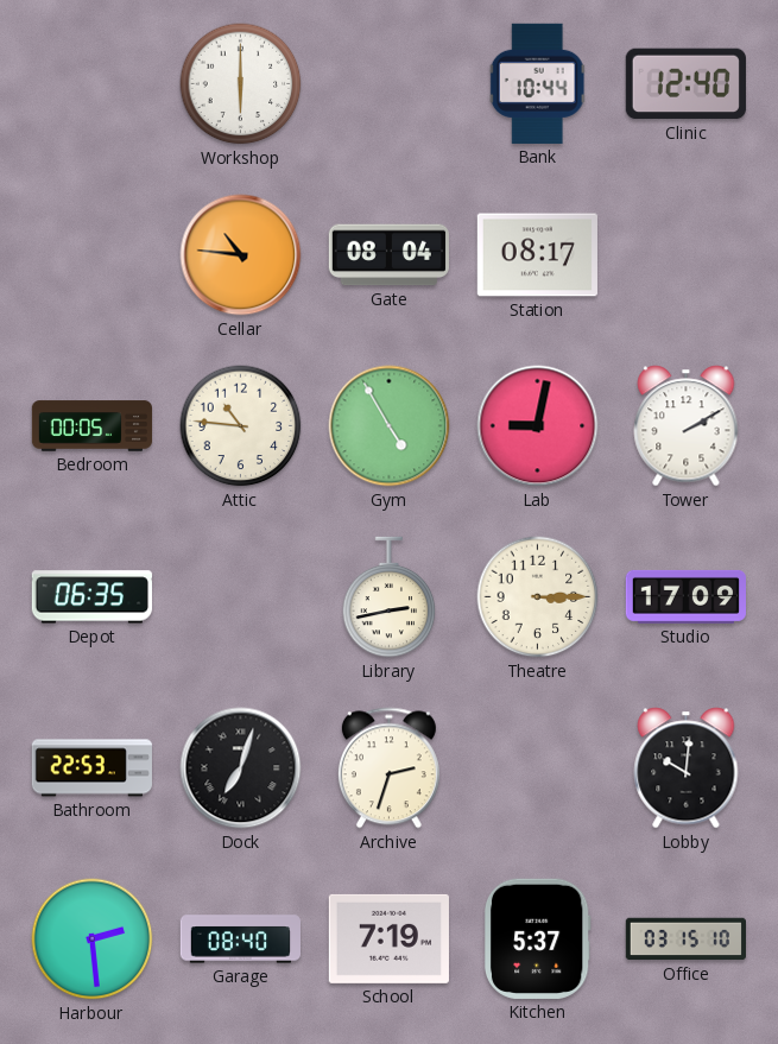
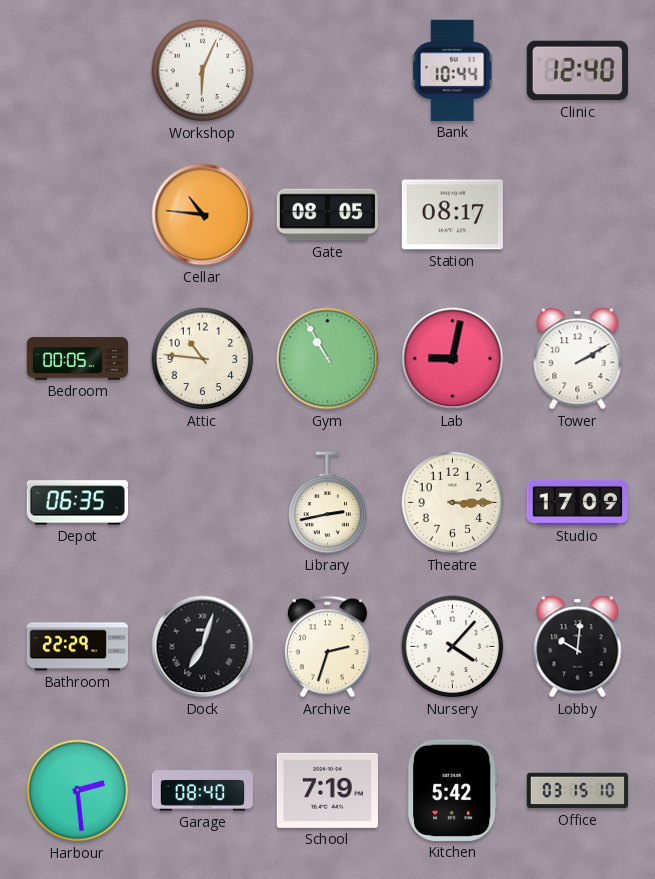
Workshop: 6:00 -> 6:04
Gate: 08:04 -> 08:05
Gym: 4:55 -> 10:55
Bathroom: 22:53 -> 22:29
Nursery: none -> 4:07
Kitchen: 5:37 -> 5:42
